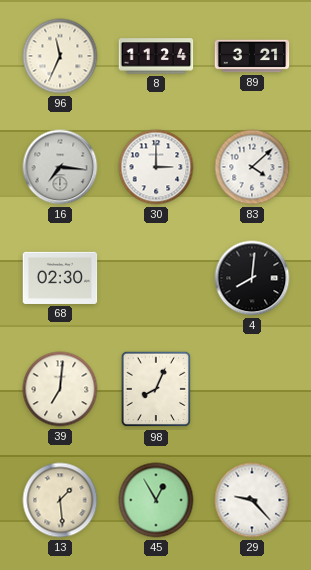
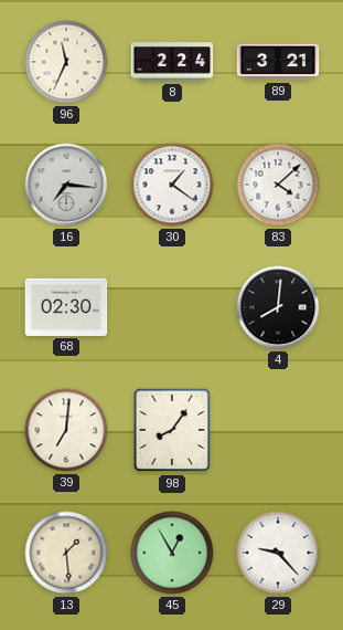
8: 11:24 -> 2:24
30: 3:00 -> 1:21
98: 8:04 -> 8:06
